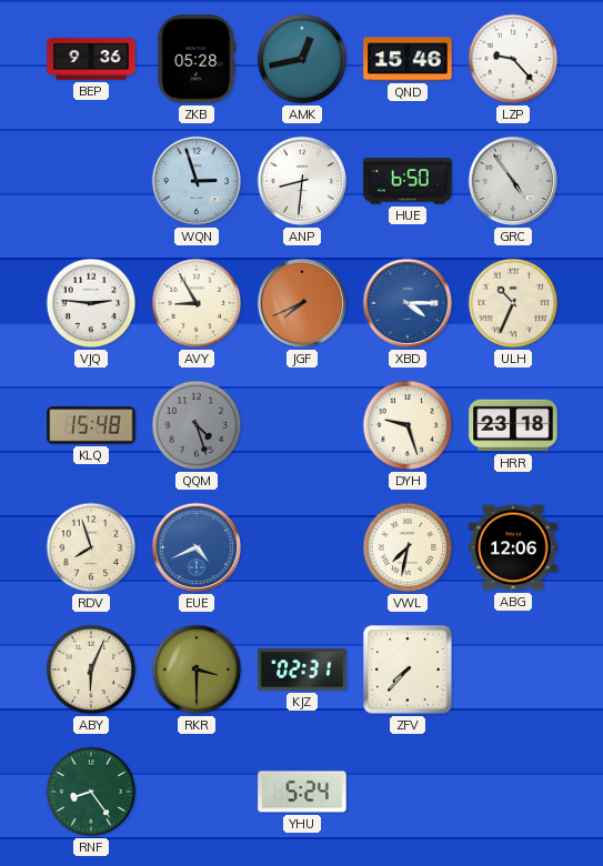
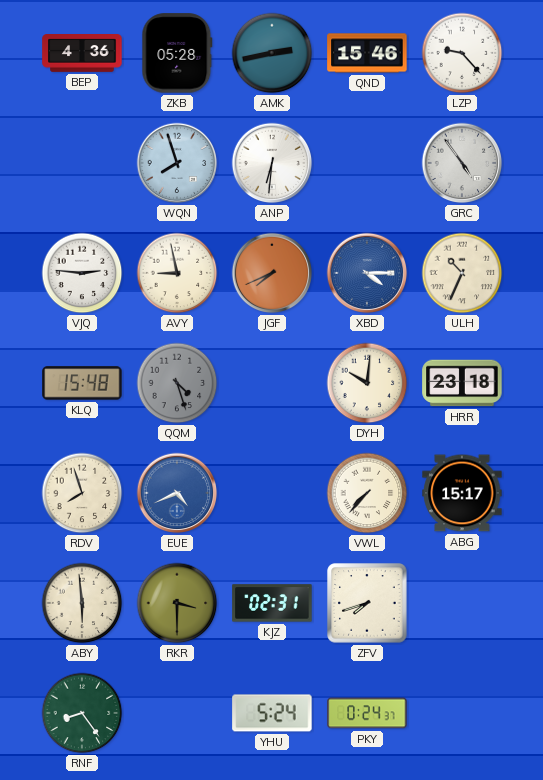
BEP: 9:36 -> 4:36
AMK: 12:43 -> 2:43
WQN: 2:57 -> 7:57
ANP: 8:31 -> 6:31
HUE: 6:50 -> none
AVY: 8:55 -> 8:58
DYH: 9:27 -> 10:01
VWL: 7:32 -> 7:37
ABG: 12:06 -> 15:17
ABY: 6:04 -> 5:59
ZFV: 7:37 -> 7:42
PKY: none -> 0:24
